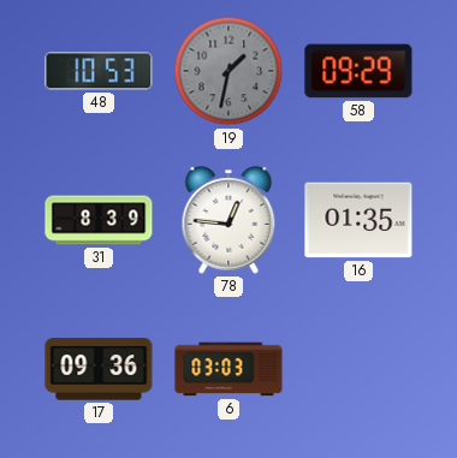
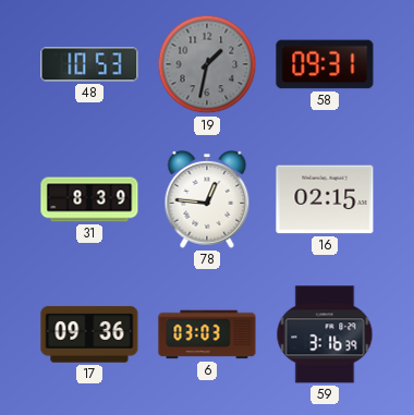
58: 09:29 -> 09:31
16: 01:35 -> 02:15
59: none -> 3:16
